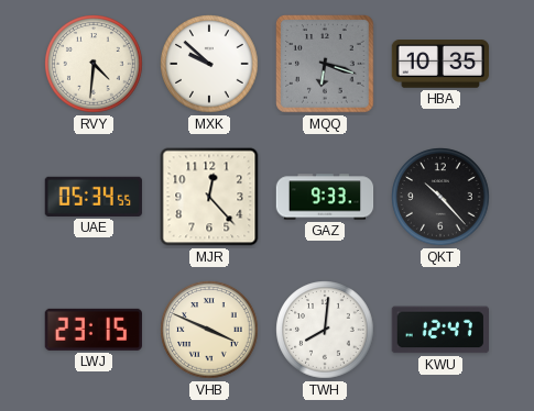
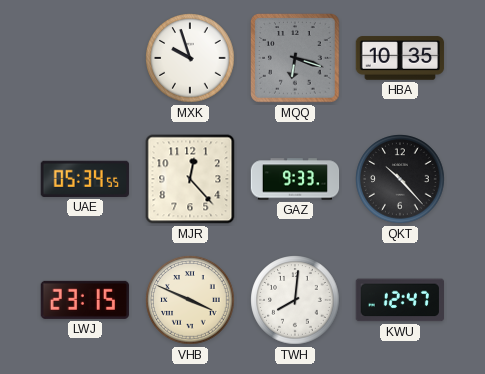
RVY: 4:31 -> none
MXK: 9:52 -> 9:57
